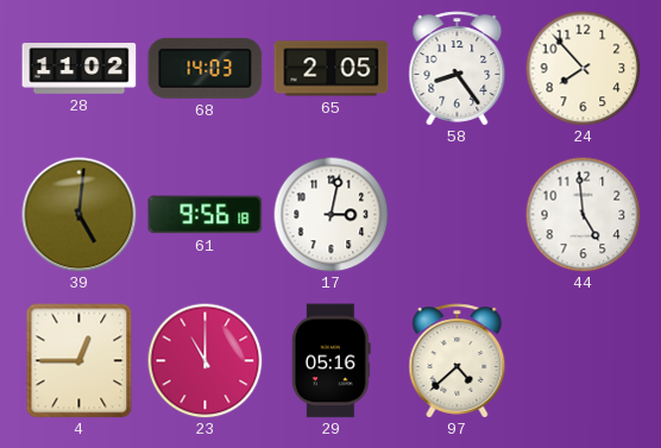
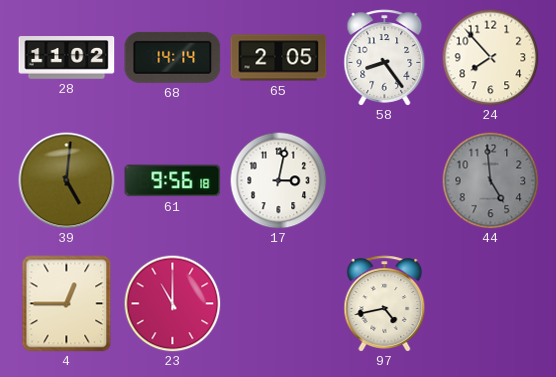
68: 14:03 -> 14:14
44 dial: white -> grey
29: 05:16 -> none
97: 4:38 -> 4:43
